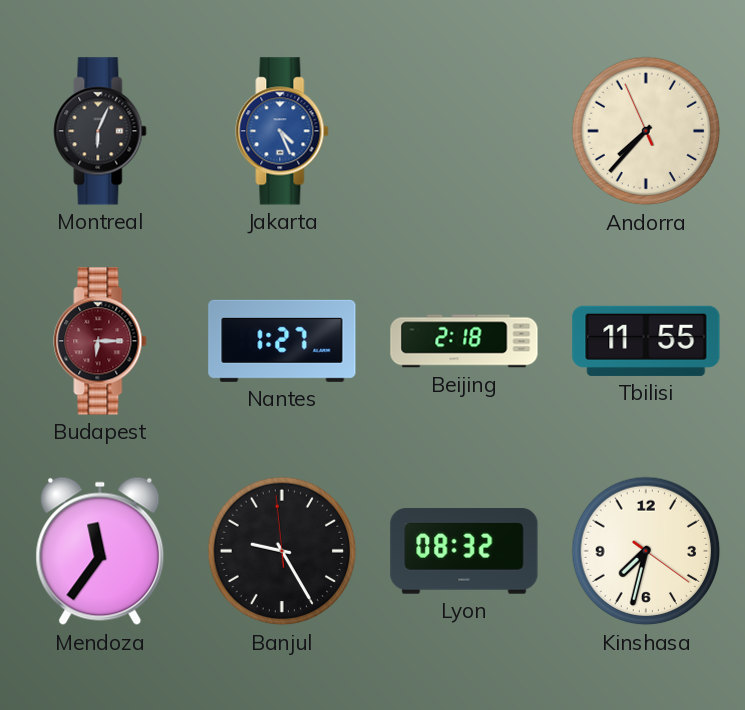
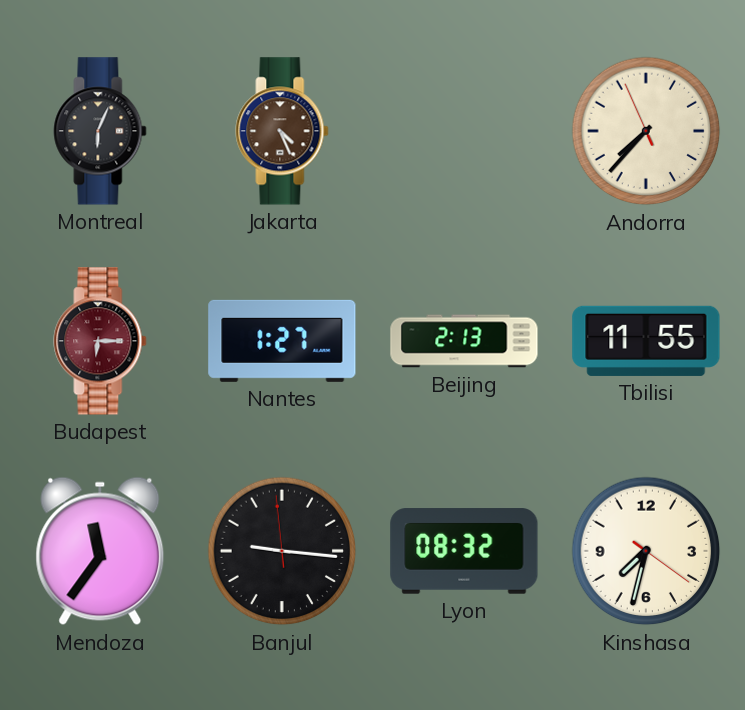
Jakarta dial: blue -> brown
Beijing: 2:18 -> 2:13
Banjul: 9:24 -> 9:15
